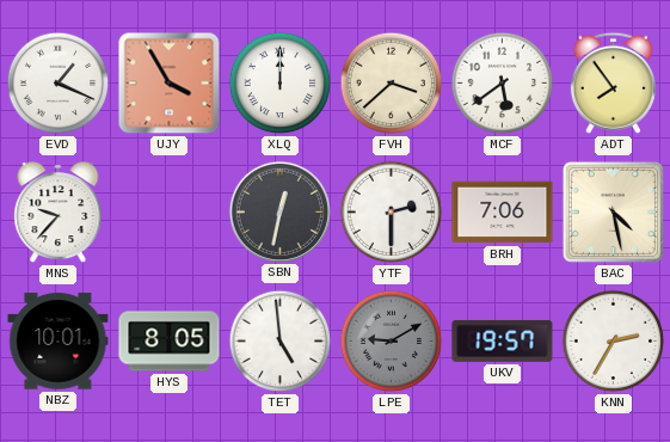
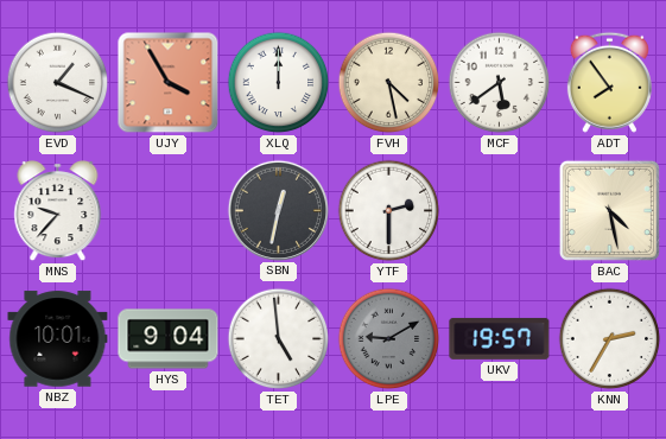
FVH: 3:38 -> 4:28
BRH: 7:06 -> none
HYS: 8:05 -> 9:04
